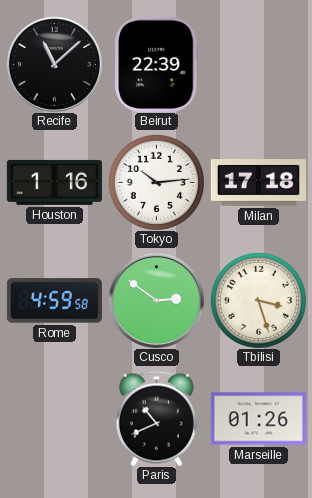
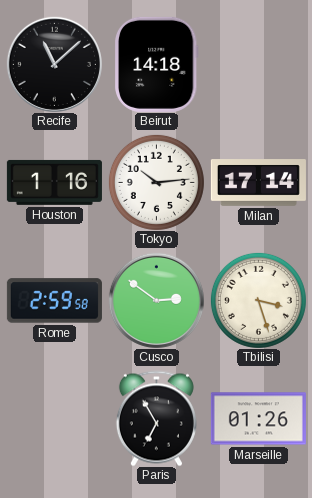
Beirut: 22:39 -> 14:18
Milan: 17:18 -> 17:14
Rome: 4:59 -> 2:59
Paris: 10:41 -> 6:55
